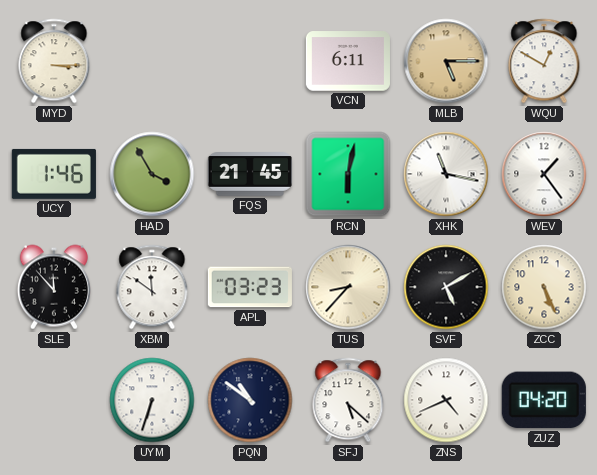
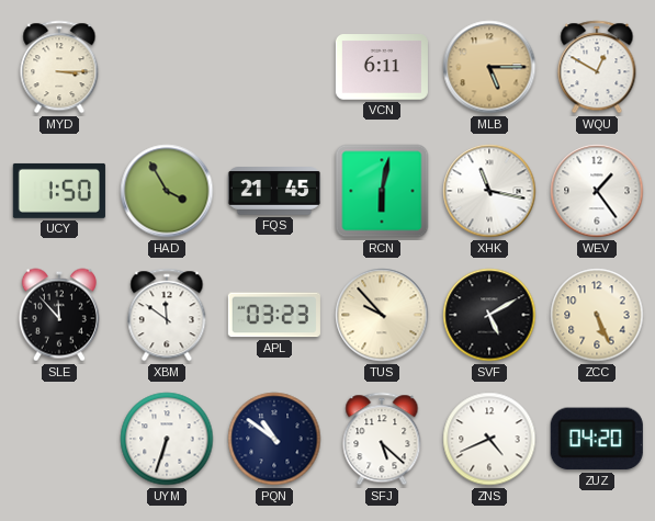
UCY: 1:46 -> 1:50
TUS: 8:37 -> 9:53
